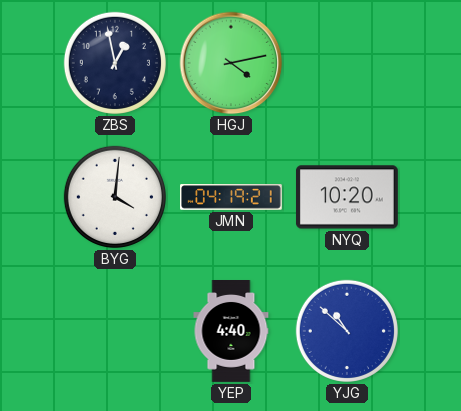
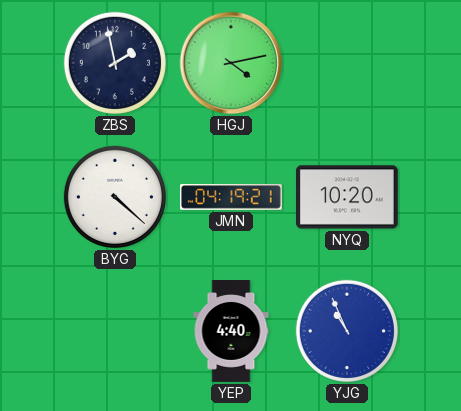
ZBS: 12:58 -> 1:58
BYG: 4:01 -> 4:22
YJG: 10:52 -> 10:56
